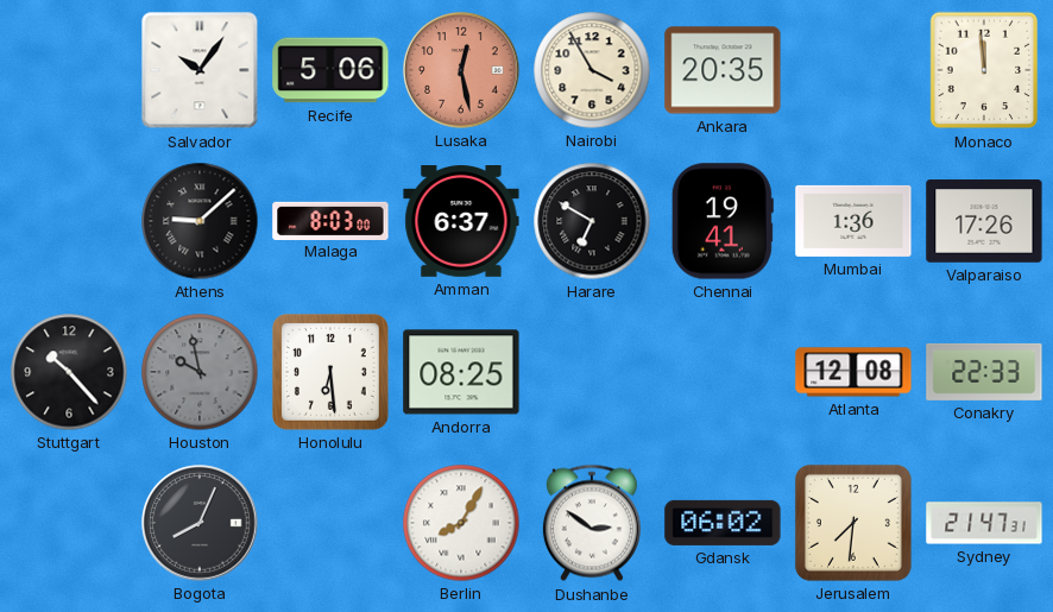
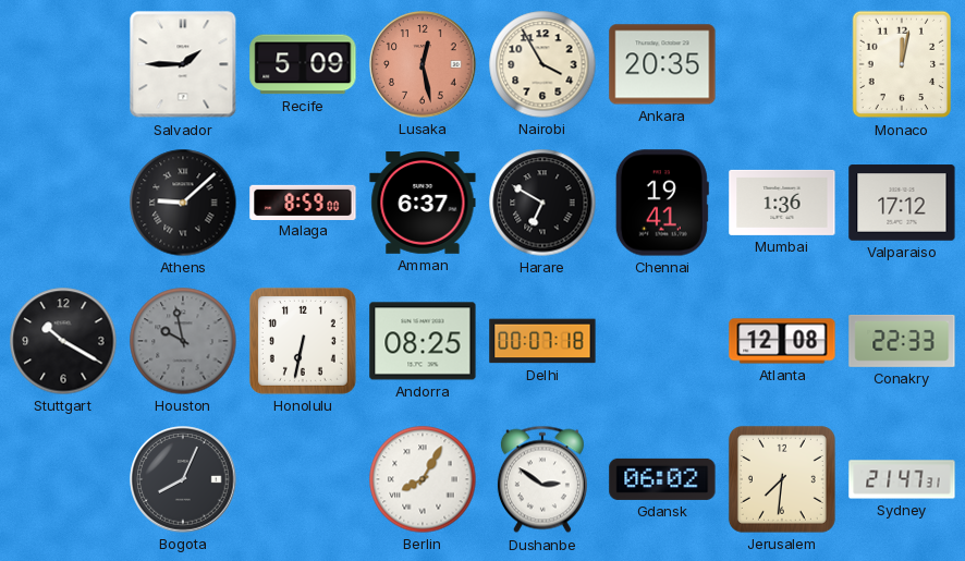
Salvador: 10:06 -> 1:45
Recife: 5:06 -> 5:09
Monaco: 11:59 -> 12:02
Malaga: 8:03 -> 8:59
Valparaiso: 17:26 -> 17:12
Stuttgart: 10:23 -> 10:20
Honolulu: 6:29 -> 6:32
Delhi: none -> 00:07
